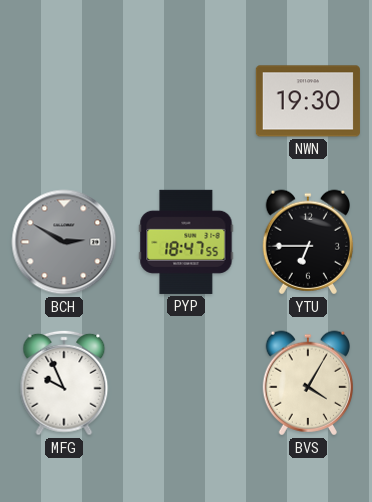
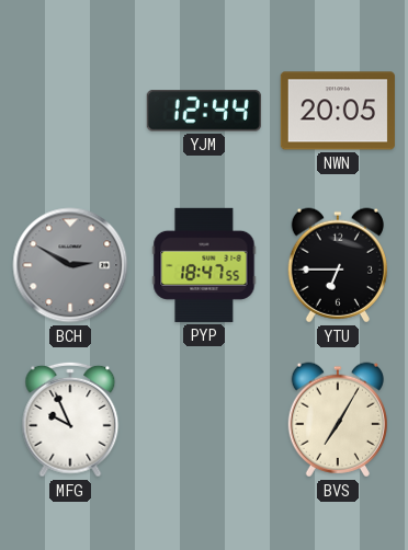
YJM: none -> 12:44
NWN: 19:30 -> 20:05
BVS: 4:05 -> 7:05
